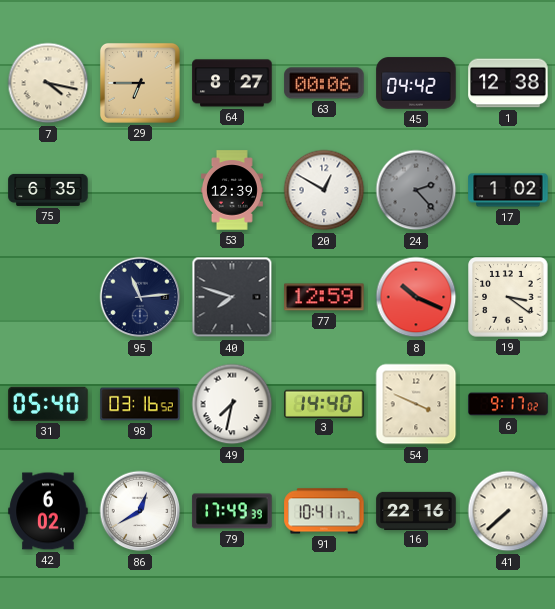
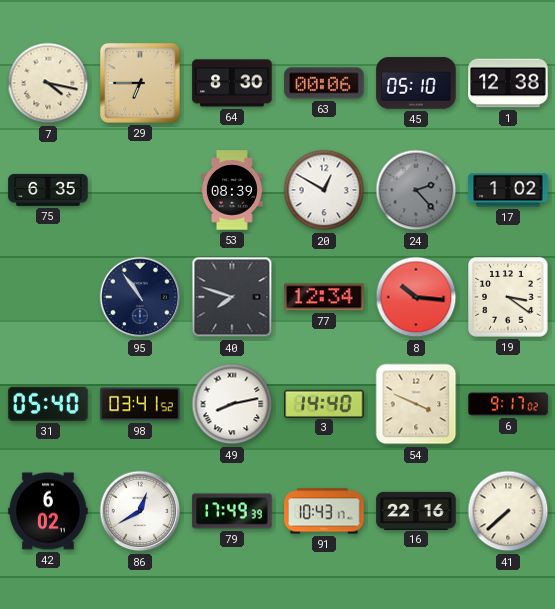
64: 8:27 -> 8:30
45: 04:42 -> 05:10
53: 12:39 -> 08:39
95: 11:14 -> 10:54
77: 12:59 -> 12:34
8: 10:19 -> 10:16
98: 03:16 -> 03:41
49: 7:32 -> 8:13
91: 10:41 -> 10:43
